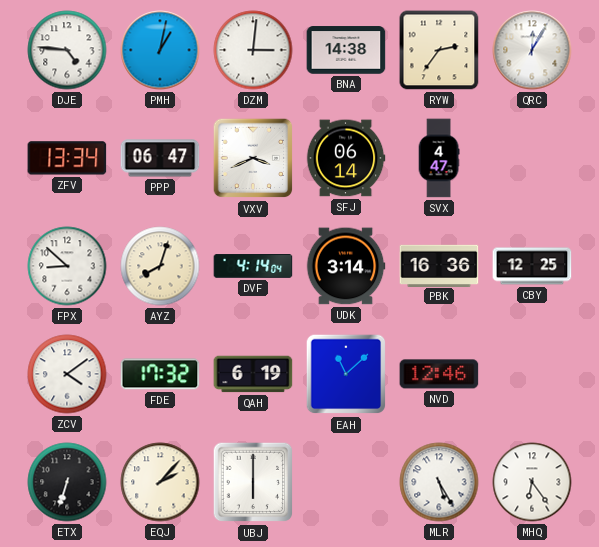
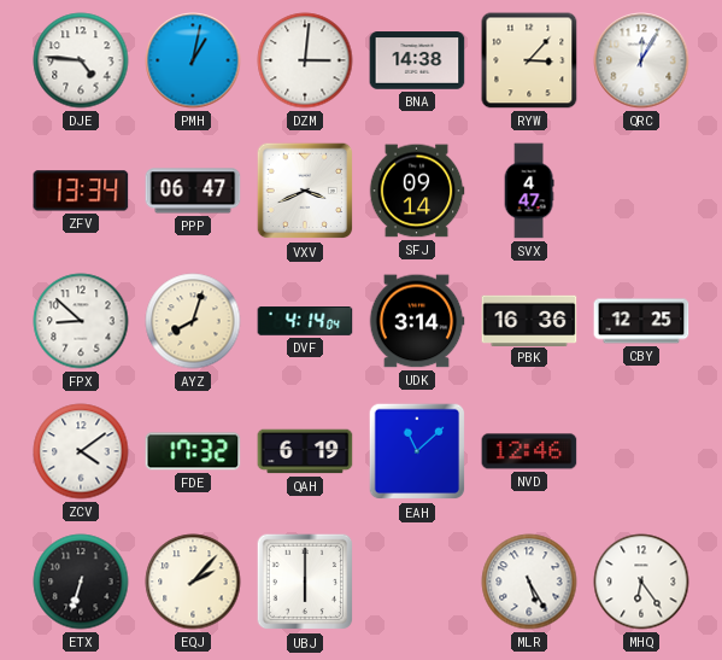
RYW: 2:36 -> 3:07
SFJ: 06:14 -> 09:14
